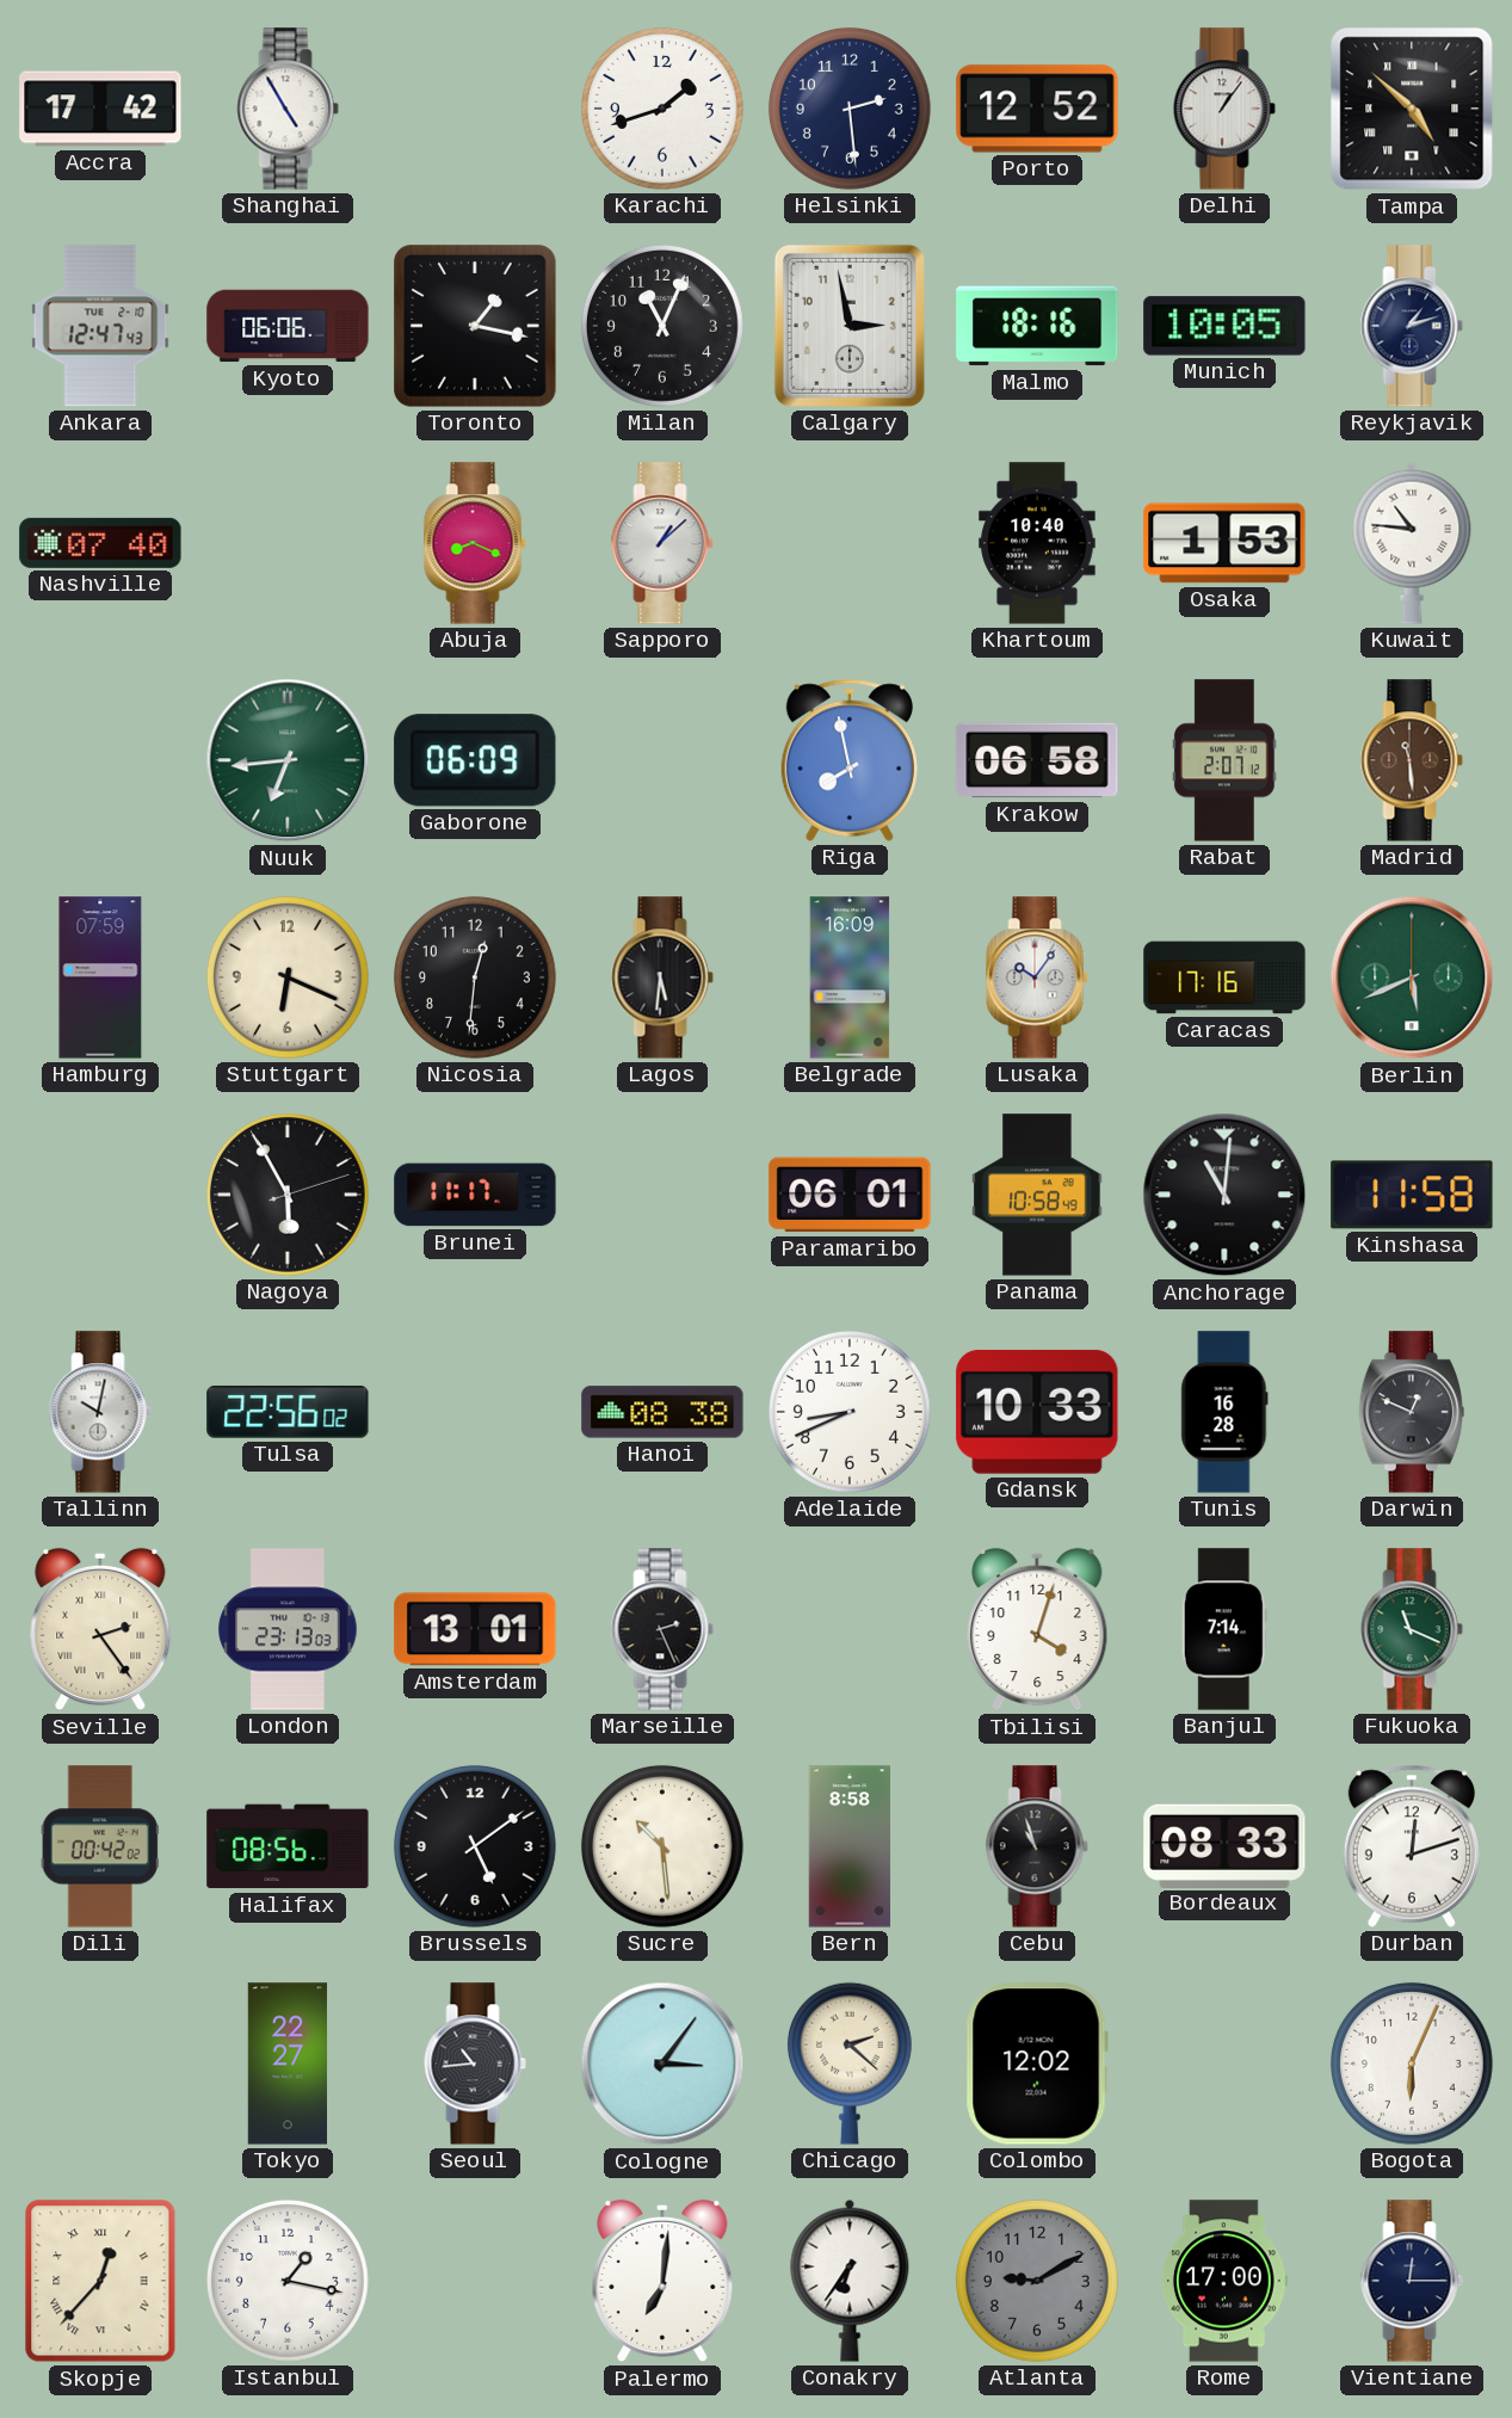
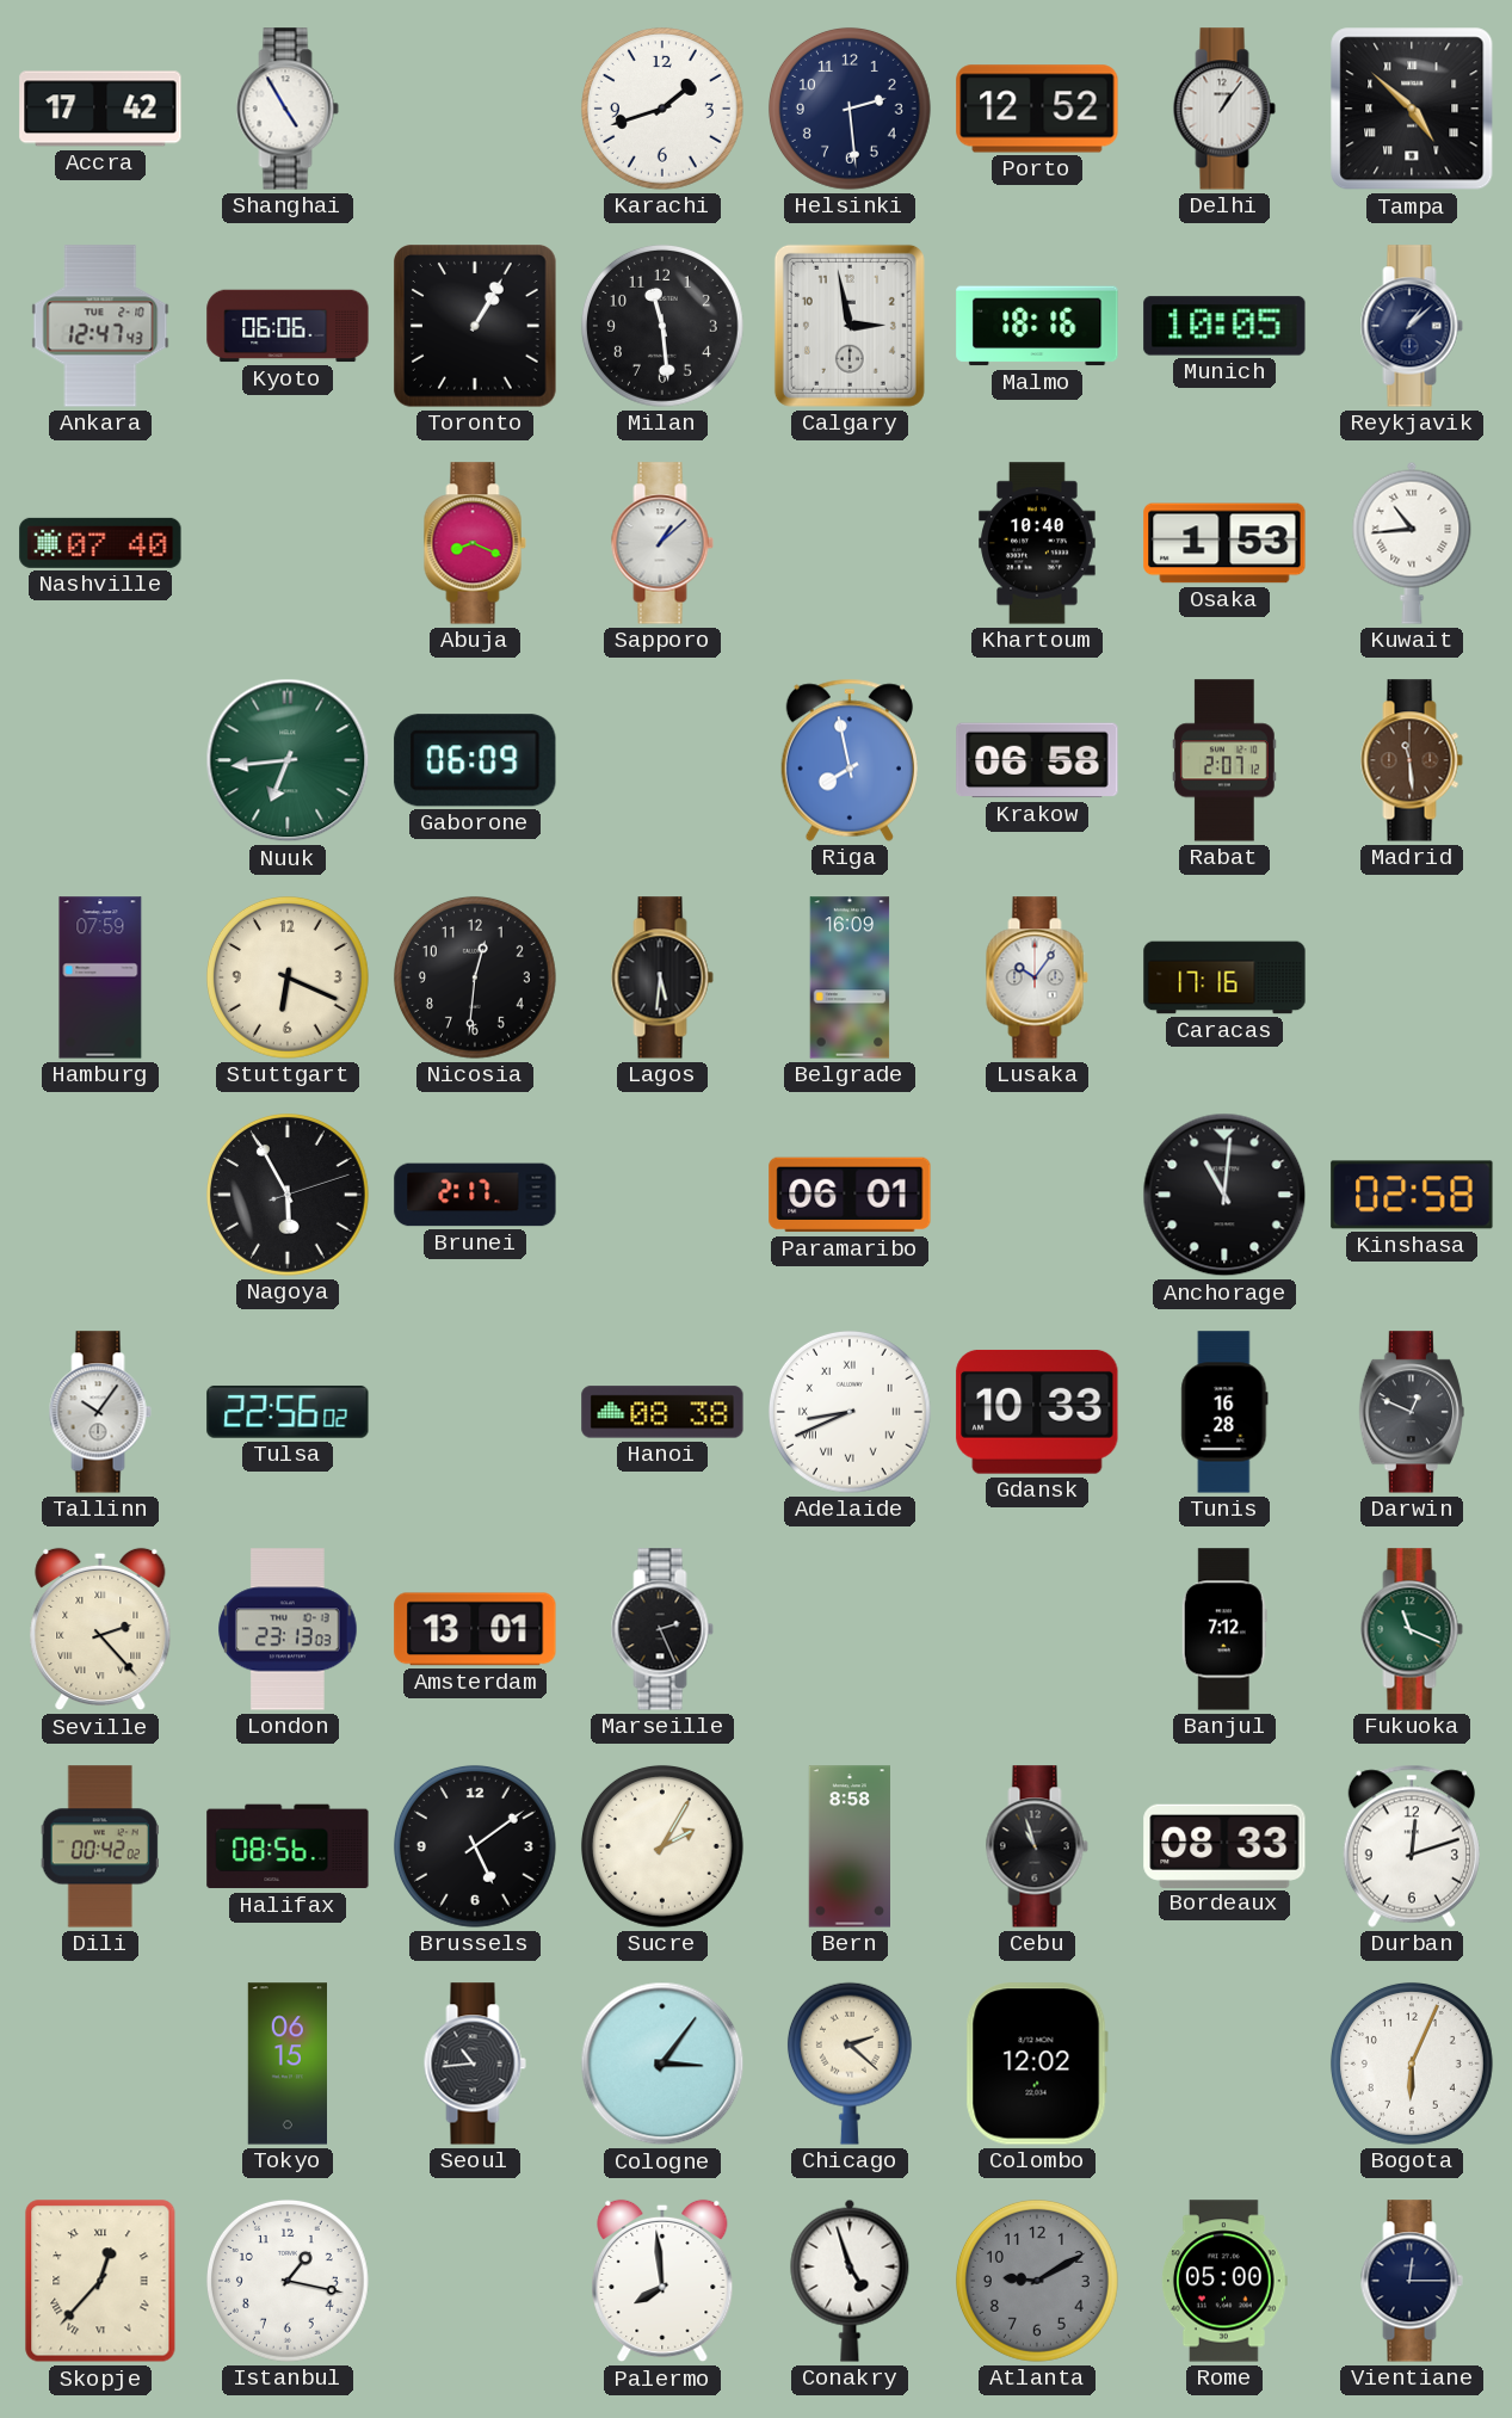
Toronto: 1:17 -> 1:05
Milan: 11:04 -> 11:29
Reykjavik: 1:12 -> 1:08
Kuwait: 10:46 -> 10:44
Berlin: 5:41 -> none
Brunei: 11:17 -> 2:17
Panama: 10:58 -> none
Kinshasa: 11:58 -> 02:58
Tallinn: 10:02 -> 10:06
Adelaide numerals: Arabic -> Roman
Seville: 2:24 -> 2:23
Tbilisi: 4:03 -> none
Banjul: 7:14 -> 7:12
Sucre: 10:29 -> 2:05
Tokyo: 22:27 -> 06:15
Palermo: 7:01 -> 7:59
Conakry: 6:36 -> 4:57
Rome: 17:00 -> 05:00
